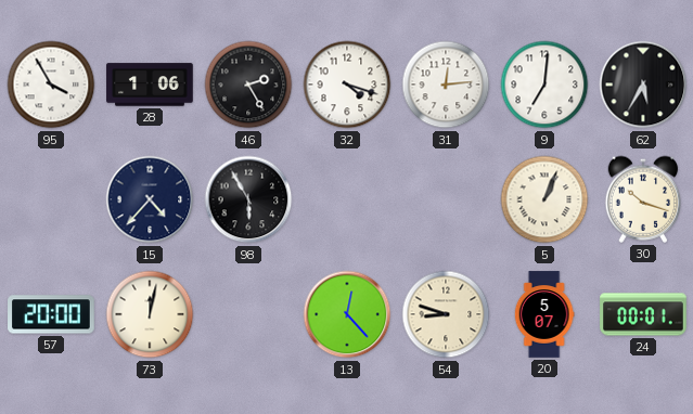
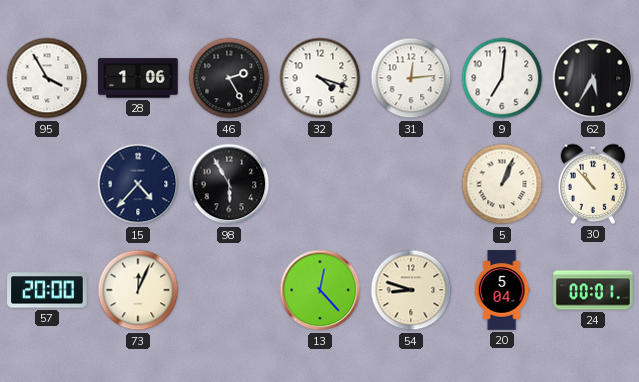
30: 10:18 -> 10:53
73: 12:02 -> 12:04
20: 5:07 -> 5:04
